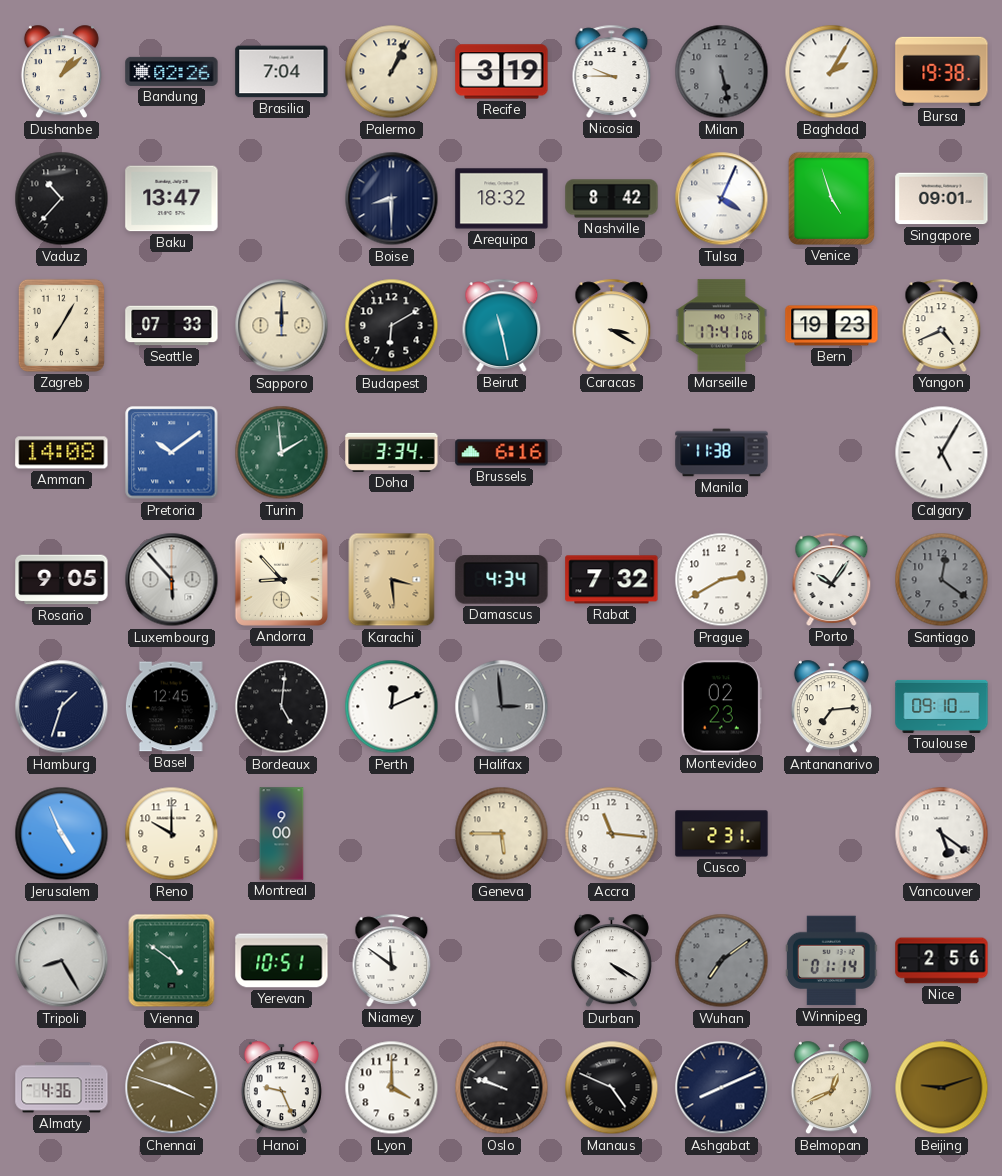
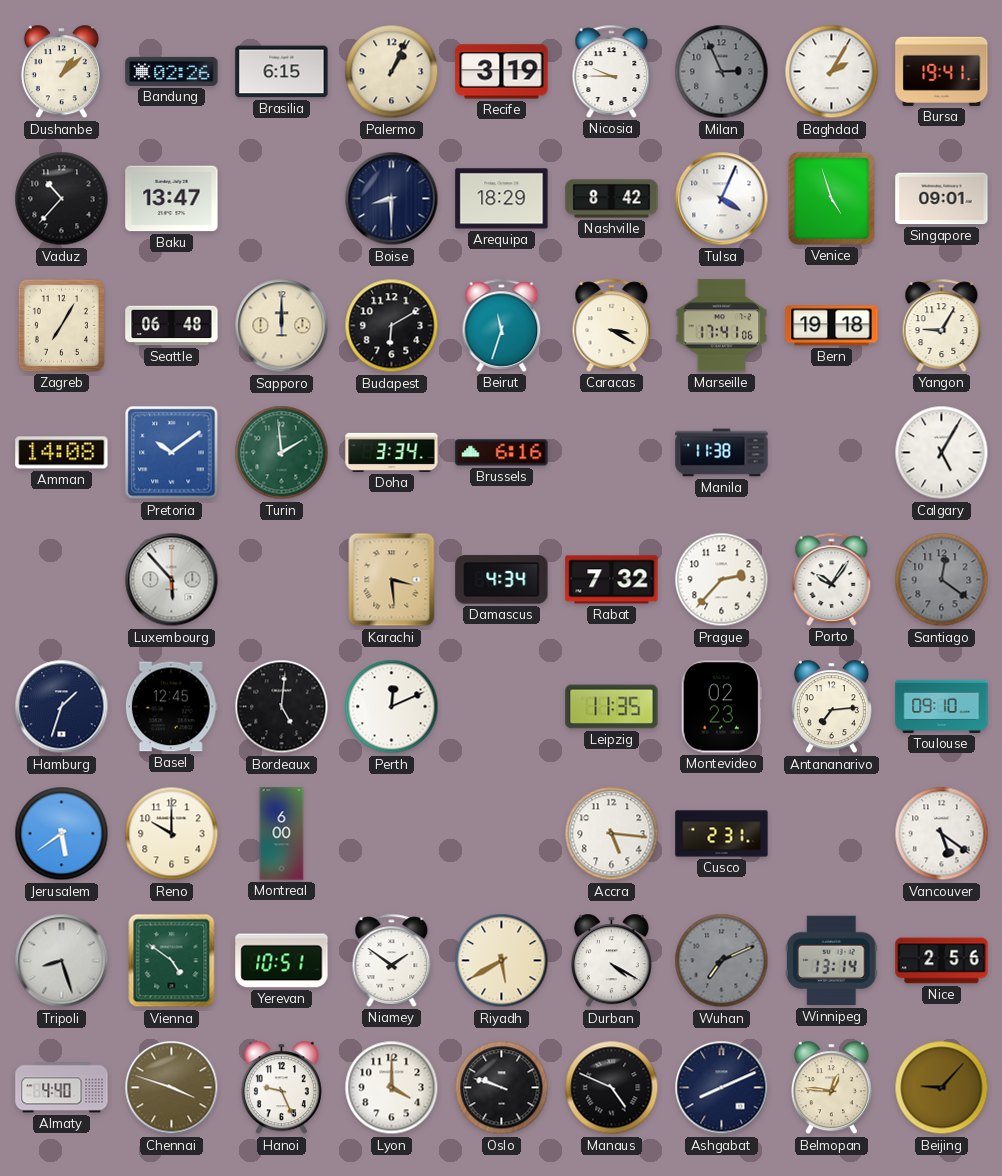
Brasilia: 7:04 -> 6:15
Milan: 5:28 -> 2:56
Bursa: 19:38 -> 19:41
Arequipa: 18:32 -> 18:29
Seattle: 07:33 -> 06:48
Beirut: 11:28 -> 11:33
Bern: 19:23 -> 19:18
Yangon: 4:41 -> 9:05
Rosario: 9:05 -> none
Andorra: 8:53 -> none
Prague: 2:40 -> 2:37
Halifax: 2:59 -> none
Leipzig: none -> 11:35
Jerusalem: 4:56 -> 5:39
Montreal: 9:00 -> 6:00
Geneva: 5:45 -> none
Accra: 11:16 -> 5:16
Tripoli: 8:25 -> 8:27
Niamey: 11:51 -> 1:51
Riyadh: none -> 5:40
Wuhan: 7:09 -> 7:11
Winnipeg: 01:14 -> 13:14
Almaty: 4:36 -> 4:40
Belmopan: 12:41 -> 12:46
Beijing: 9:12 -> 9:07
